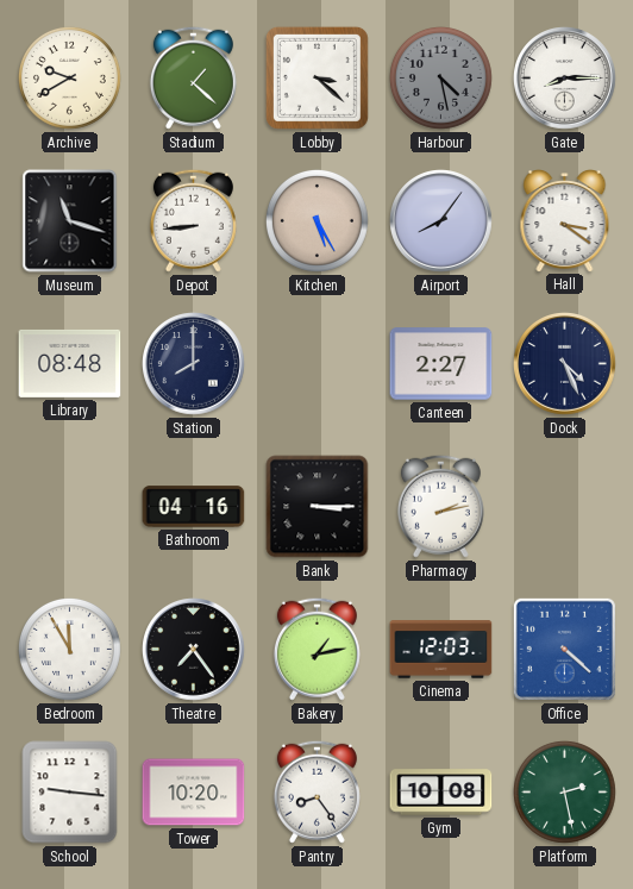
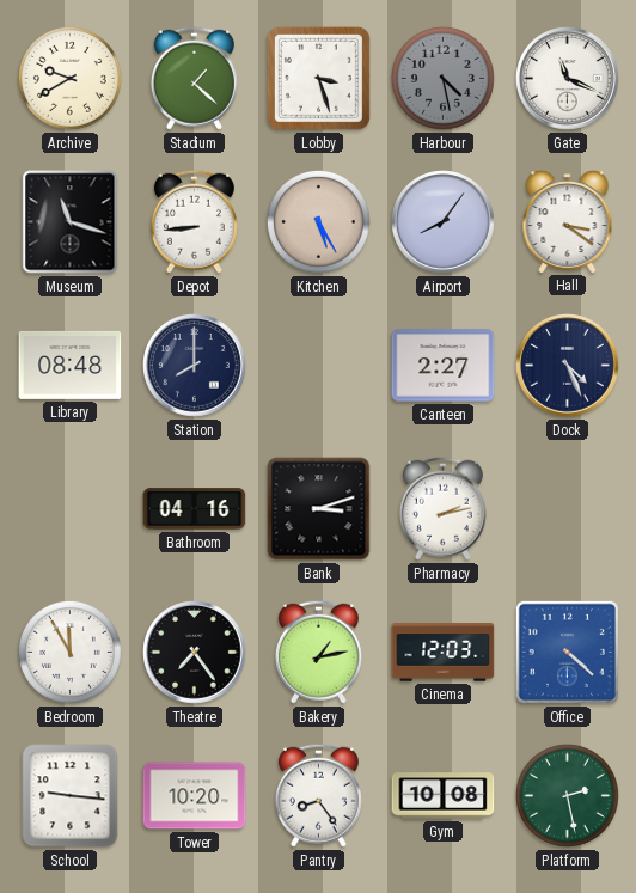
Lobby: 3:22 -> 3:27
Gate: 8:15 -> 11:19
Bank: 3:15 -> 3:12
